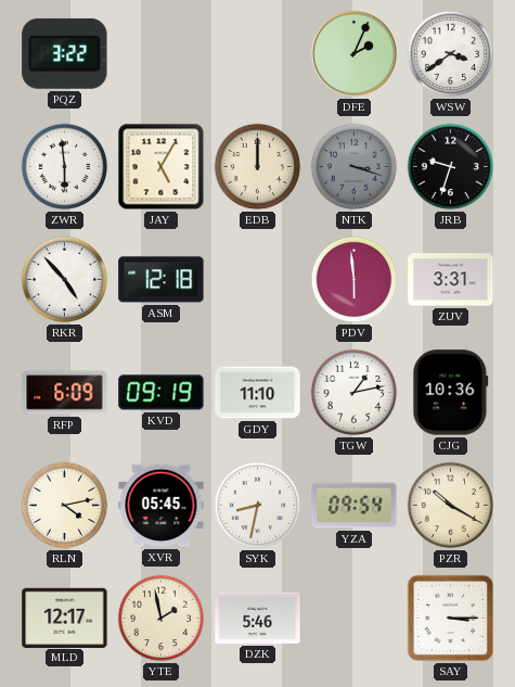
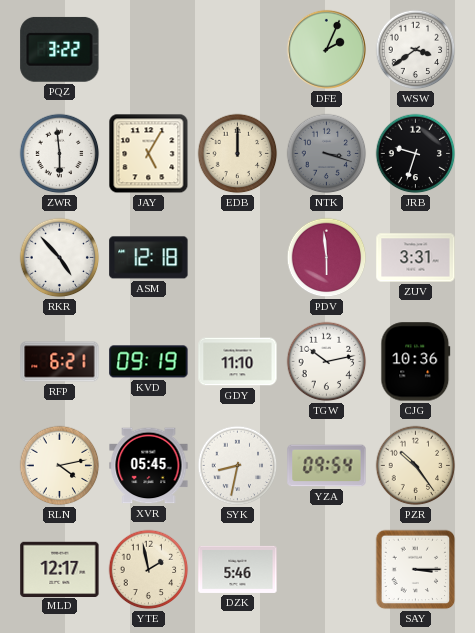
RFP: 6:09 -> 6:21
TGW: 1:13 -> 10:13
PZR: 10:20 -> 10:24
